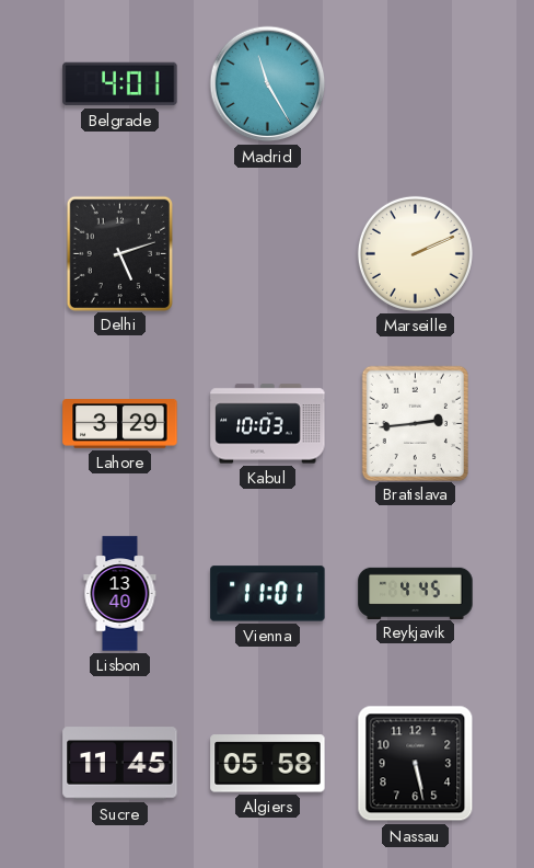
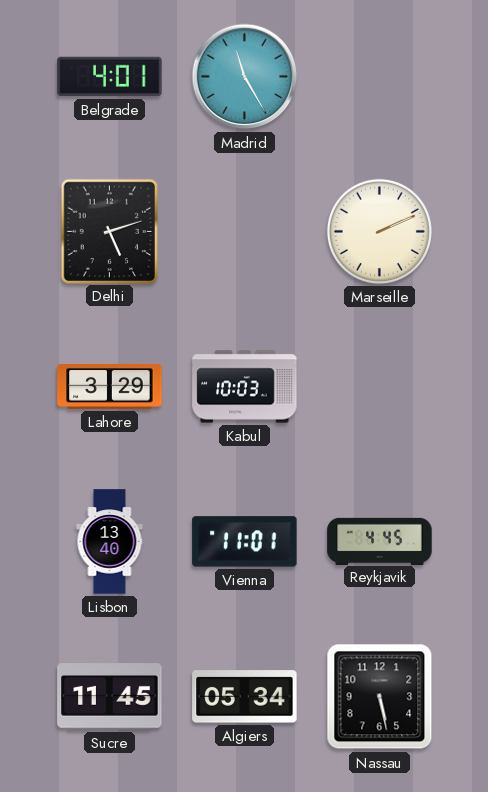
Bratislava: 2:44 -> none
Algiers: 05:58 -> 05:34
